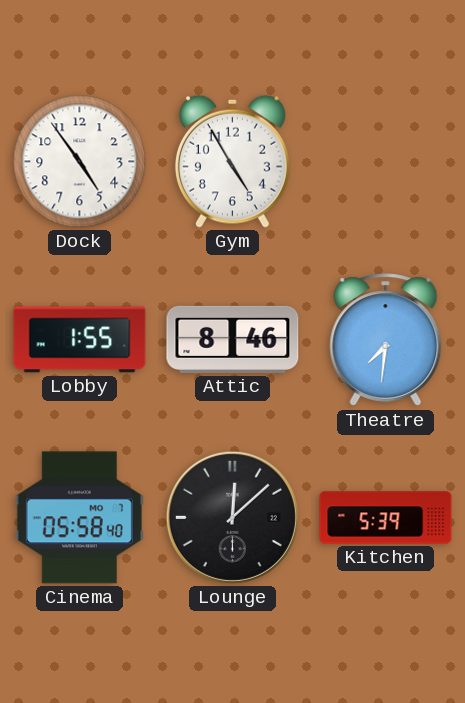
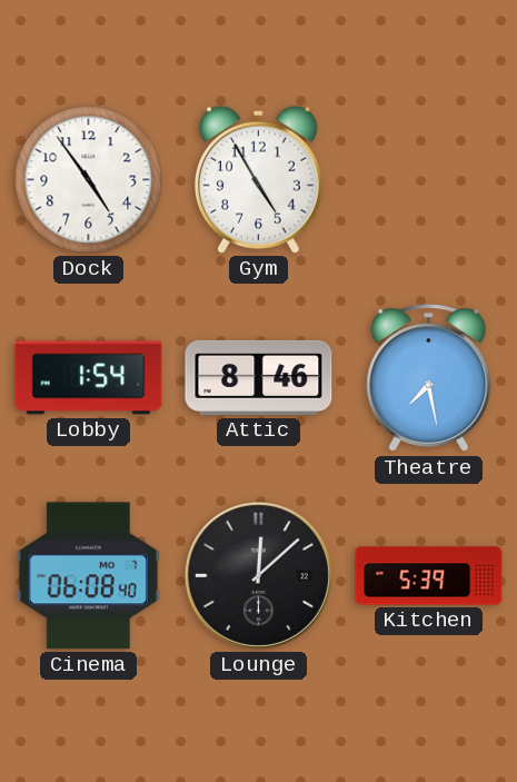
Lobby: 1:55 -> 1:54
Theatre: 7:31 -> 7:28
Cinema: 05:58 -> 06:08
